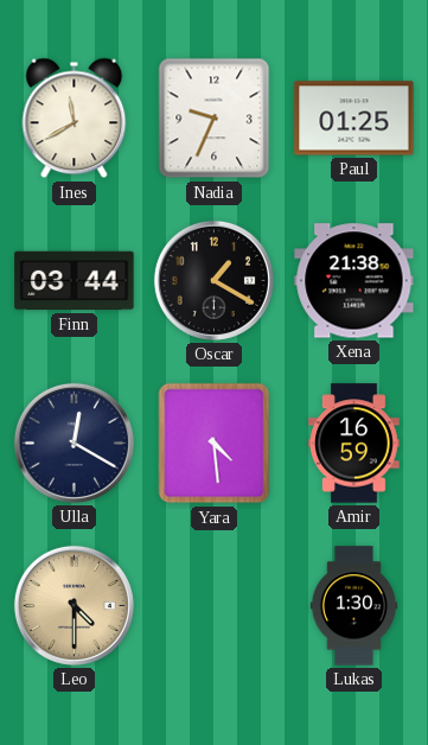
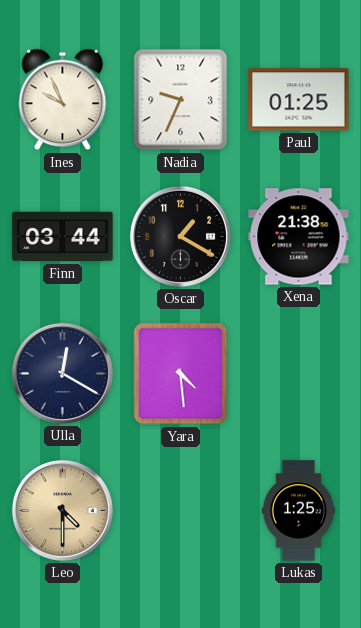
Ines: 11:40 -> 9:56
Amir: 16:59 -> none
Lukas: 1:30 -> 1:25
